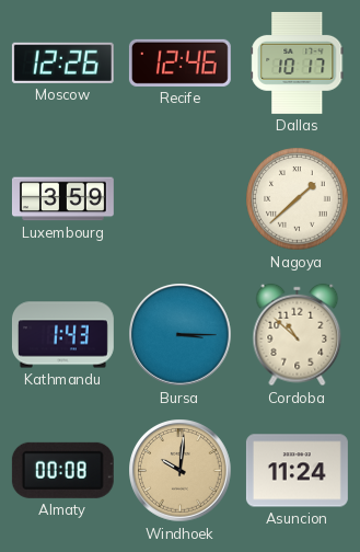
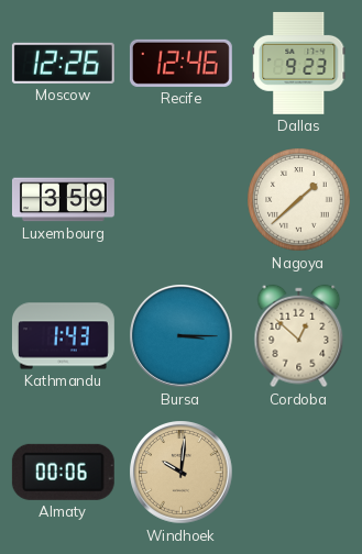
Dallas: 10:17 -> 9:23
Cordoba: 10:52 -> 12:52
Almaty: 00:08 -> 00:06
Asuncion: 11:24 -> none
